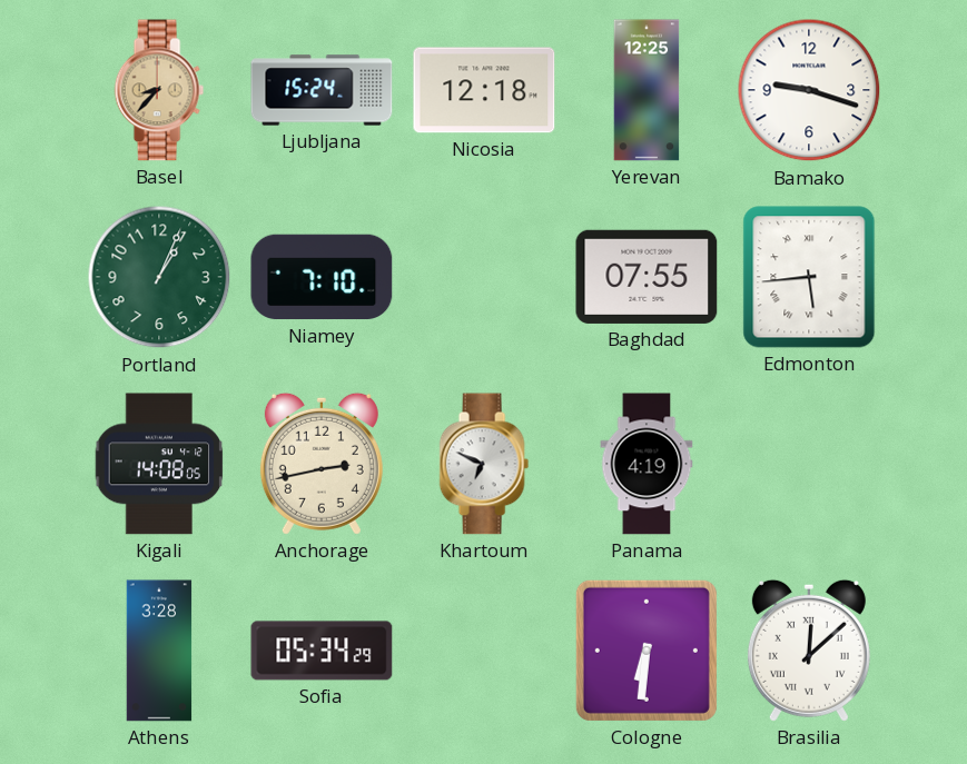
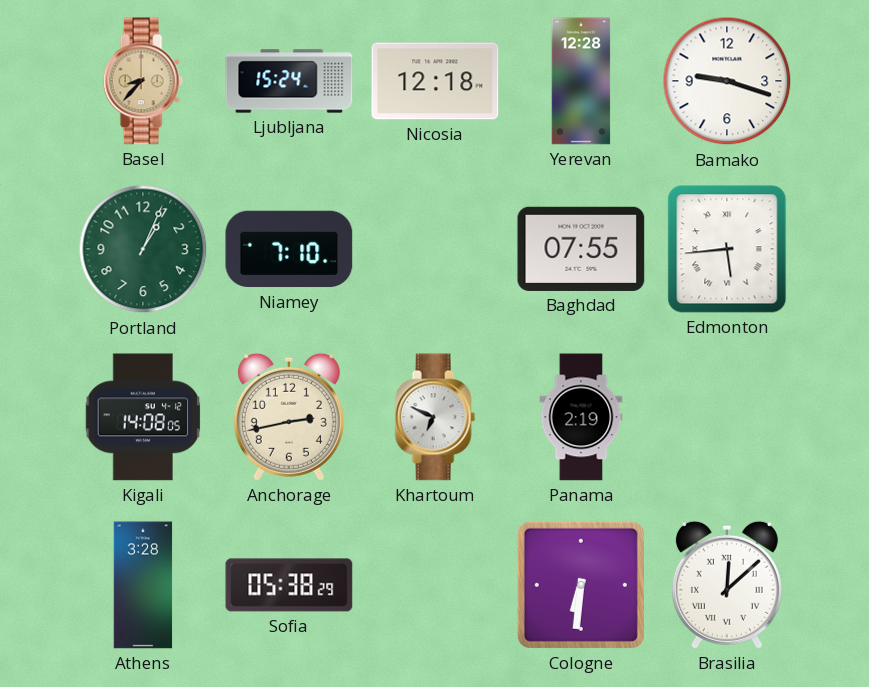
Yerevan: 12:25 -> 12:28
Panama: 4:19 -> 2:19
Sofia: 05:34 -> 05:38
